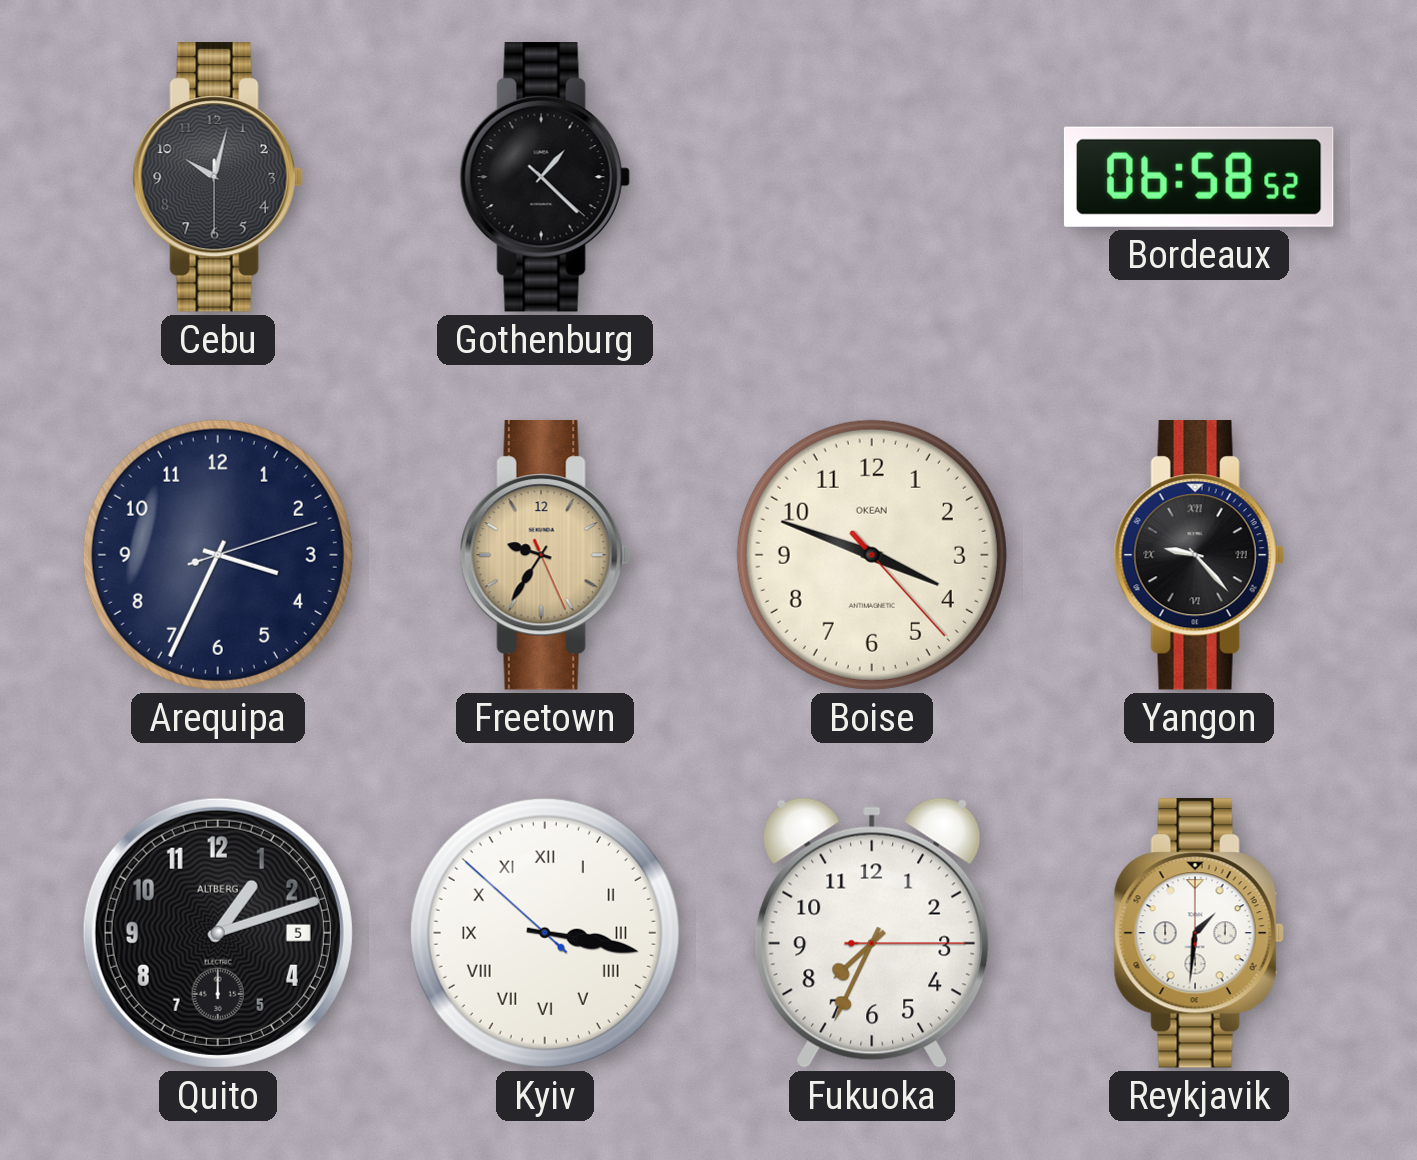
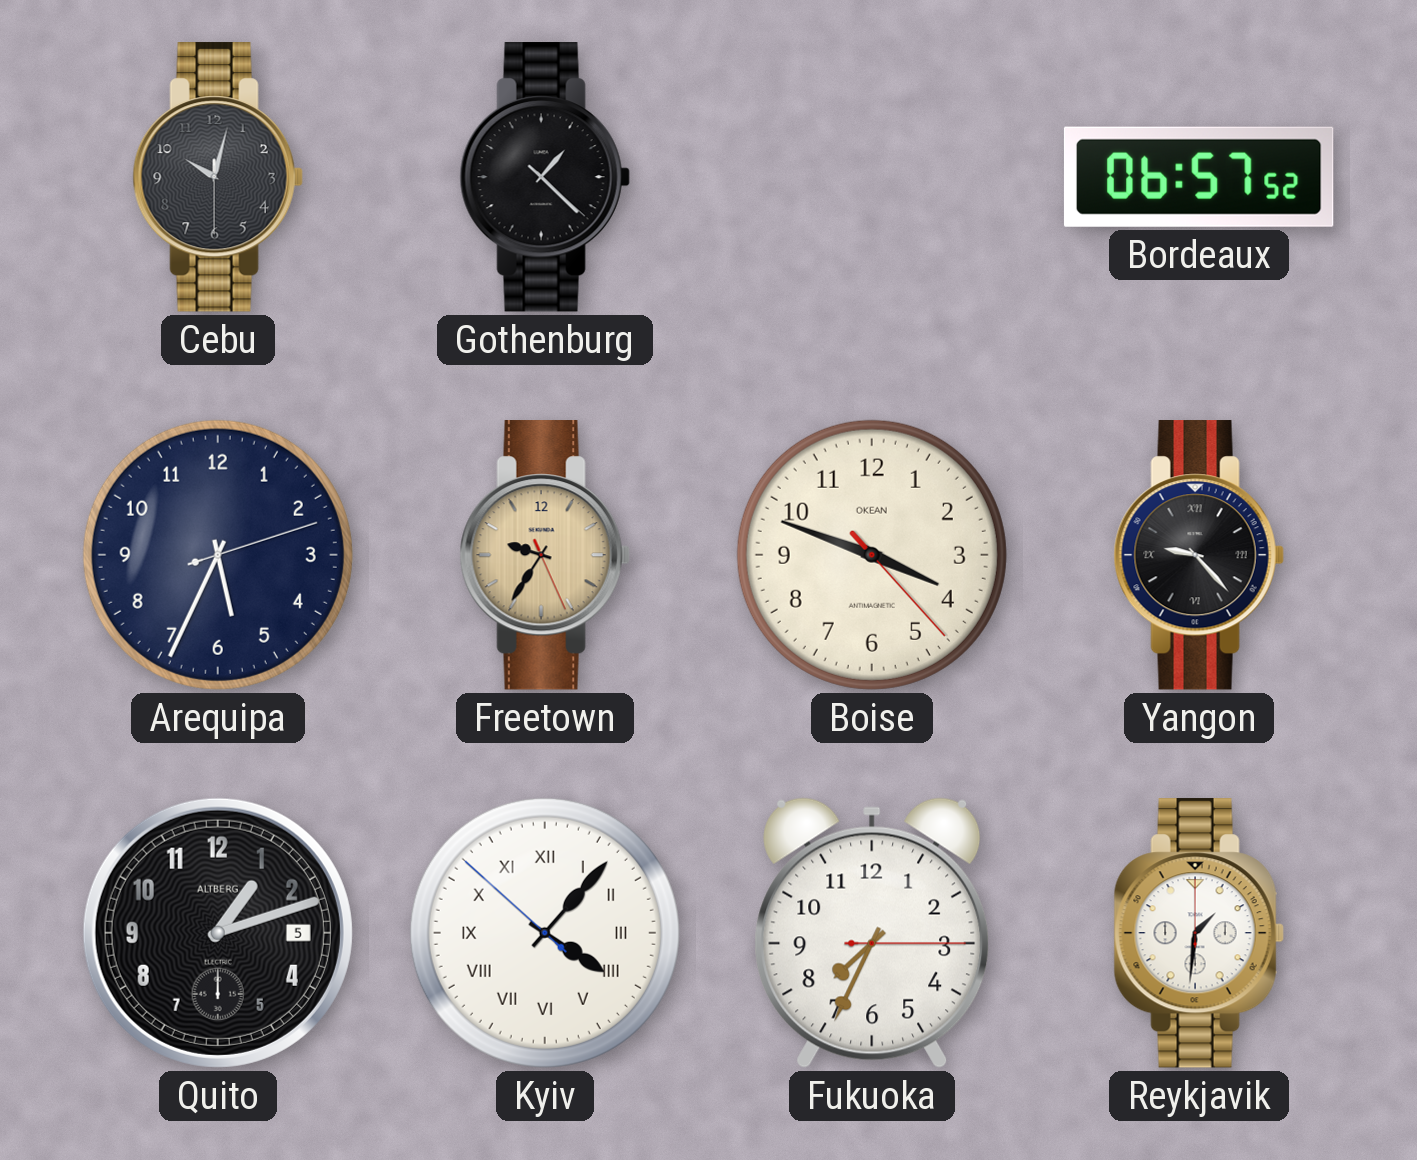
Bordeaux: 06:58 -> 06:57
Arequipa: 3:34 -> 5:34
Kyiv: 3:16 -> 4:06
